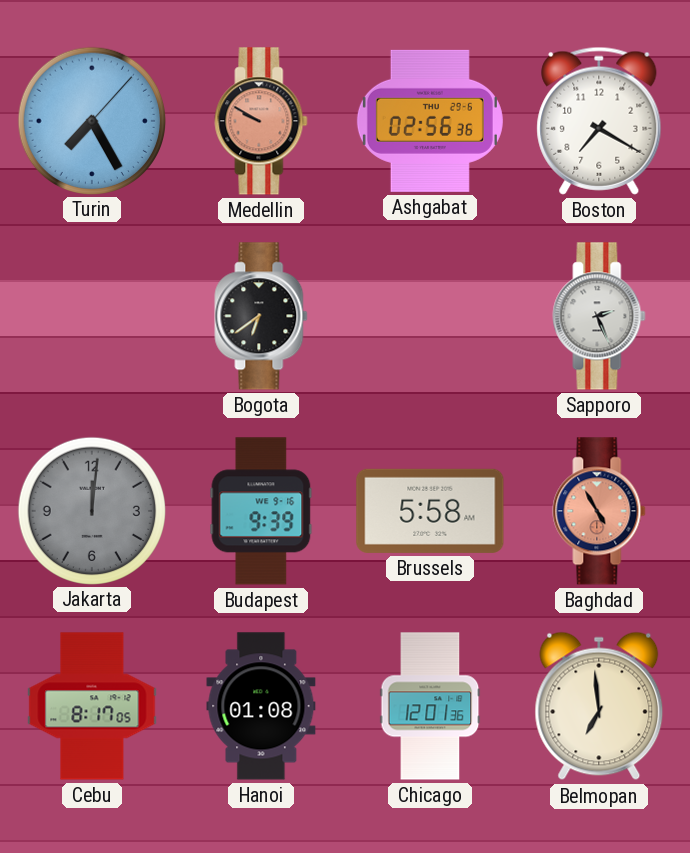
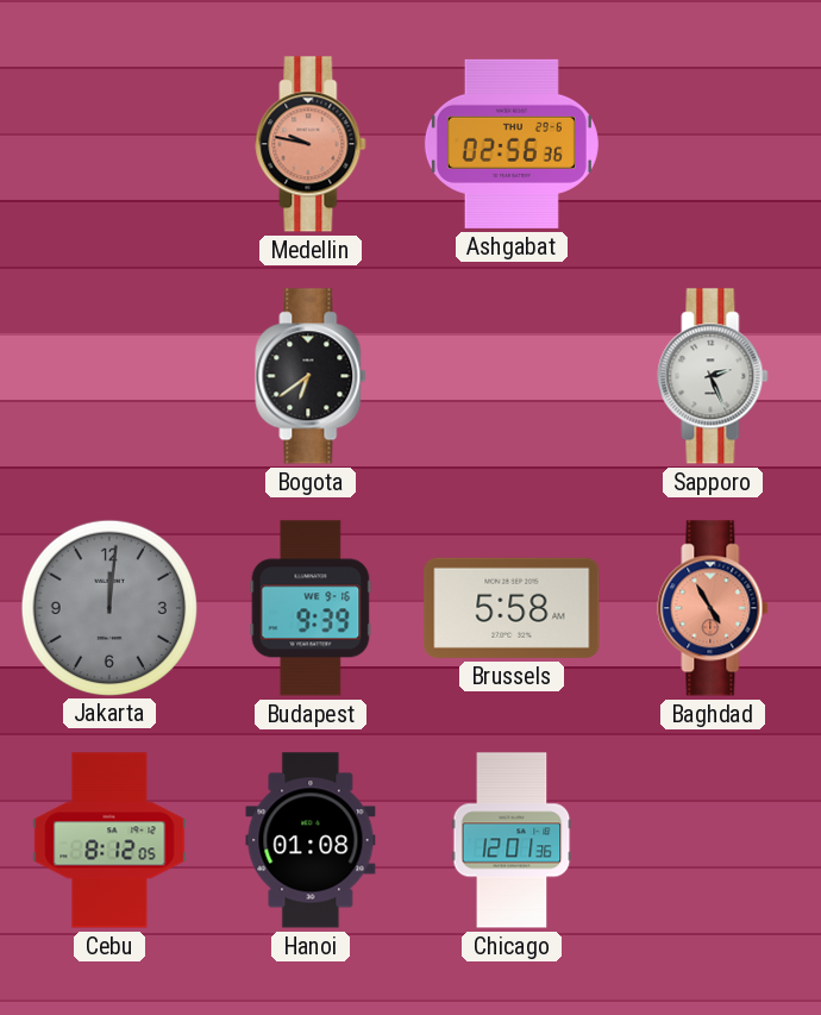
Turin: 7:25 -> none
Medellin: 9:50 -> 9:47
Boston: 7:20 -> none
Cebu: 8:17 -> 8:12
Belmopan: 6:59 -> none
